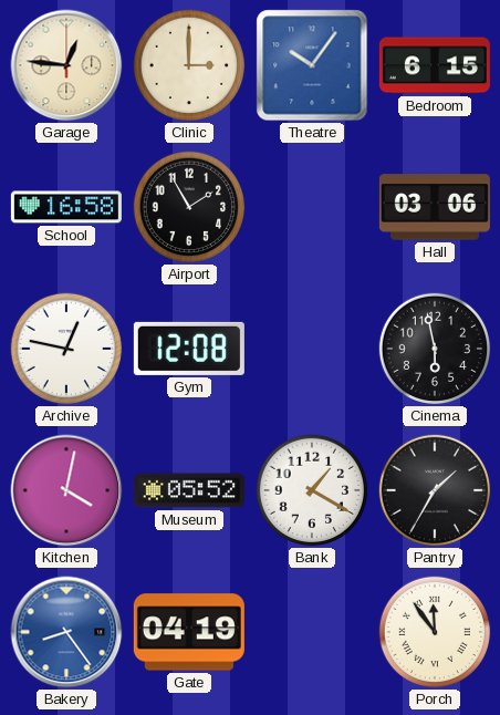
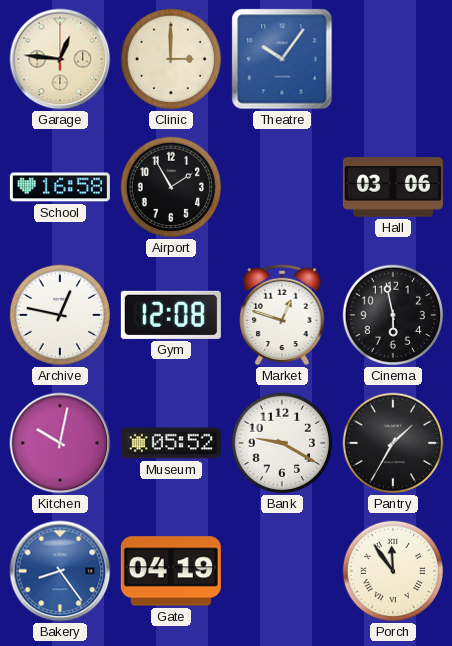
Bedroom: 6:15 -> none
Market: none -> 12:48
Kitchen: 4:02 -> 10:02
Bank: 1:20 -> 9:20
